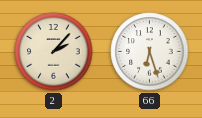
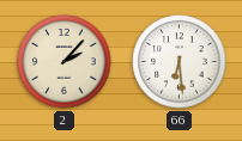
66: 6:27 -> 6:29
